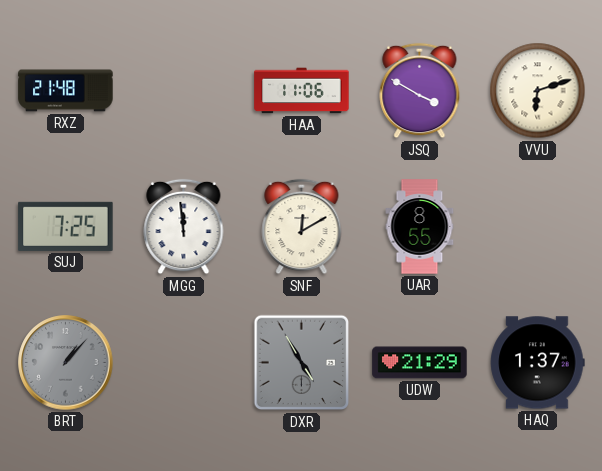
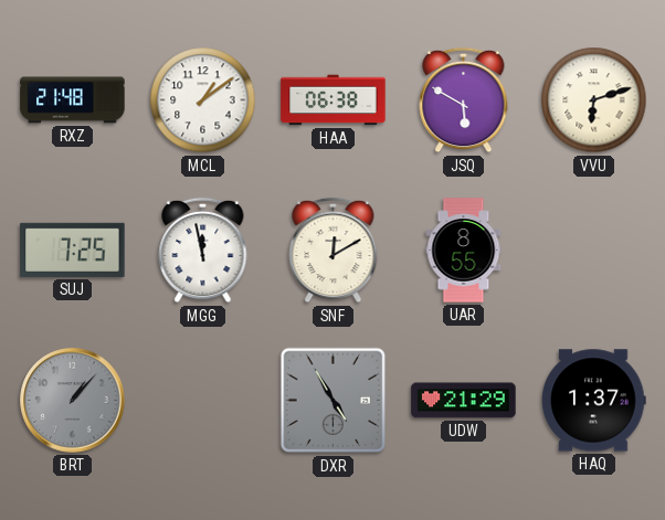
MCL: none -> 1:09
HAA: 11:06 -> 06:38
JSQ: 3:50 -> 5:50
MGG: 11:59 -> 11:58
